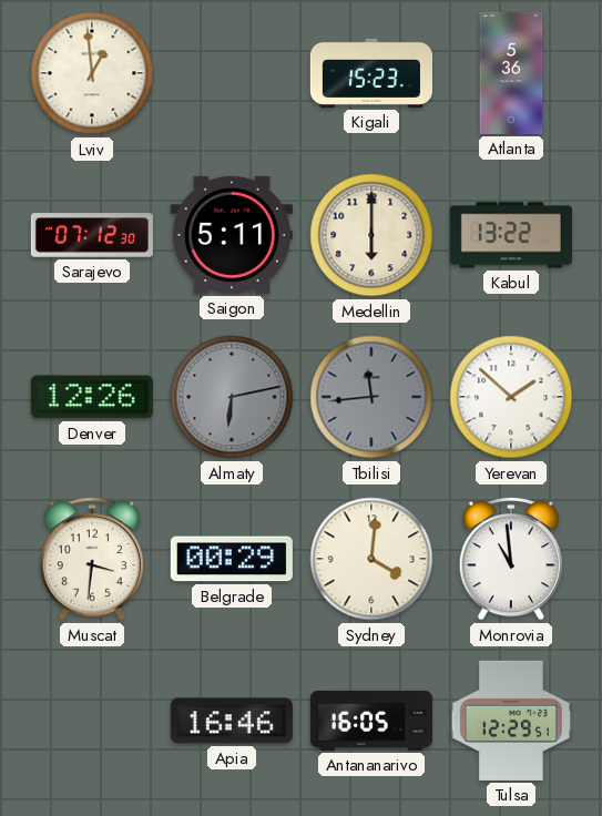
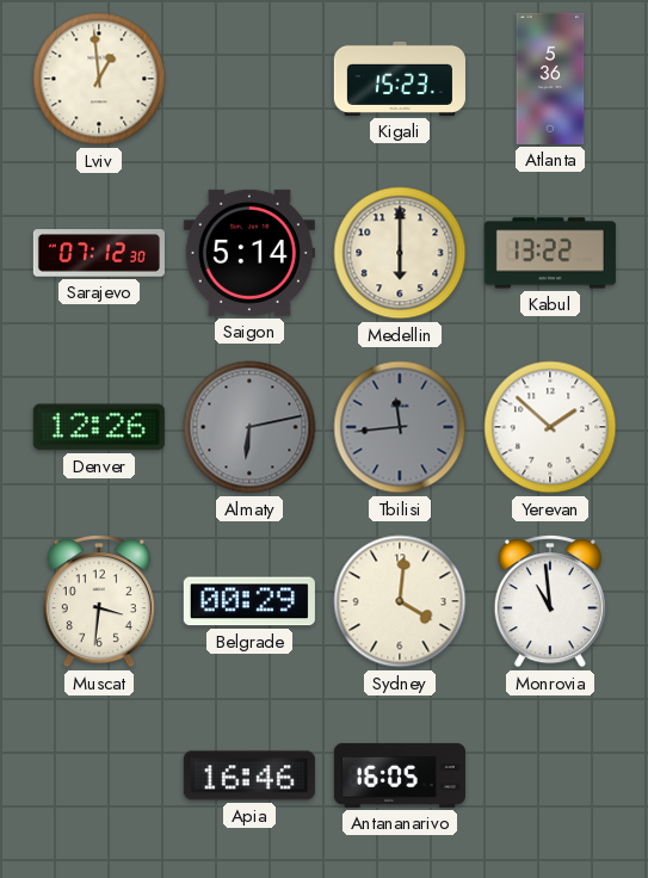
Saigon: 5:11 -> 5:14
Tulsa: 12:29 -> none
